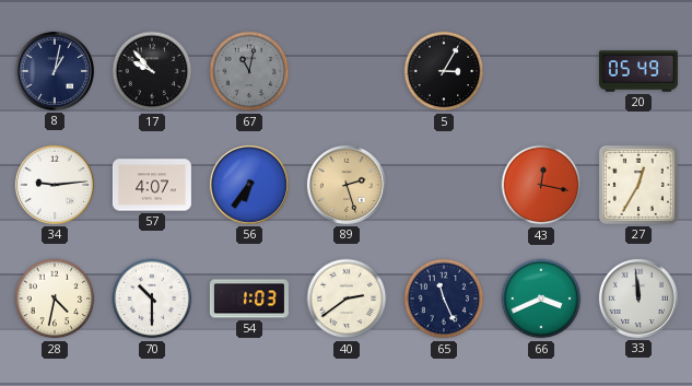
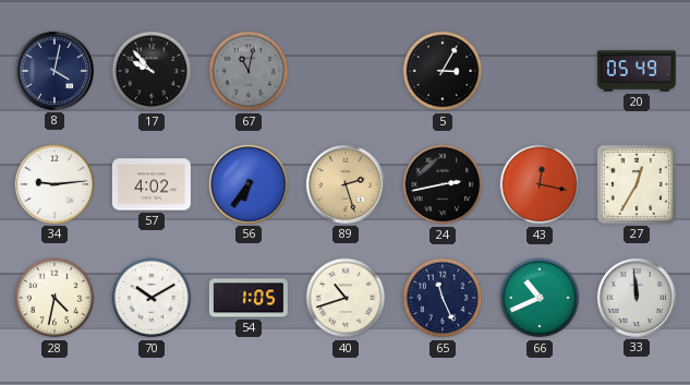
8: 1:02 -> 4:02
57: 4:07 -> 4:02
24: none -> 2:43
70: 10:30 -> 10:10
54: 1:03 -> 1:05
40: 2:39 -> 10:42
66: 3:41 -> 10:41
